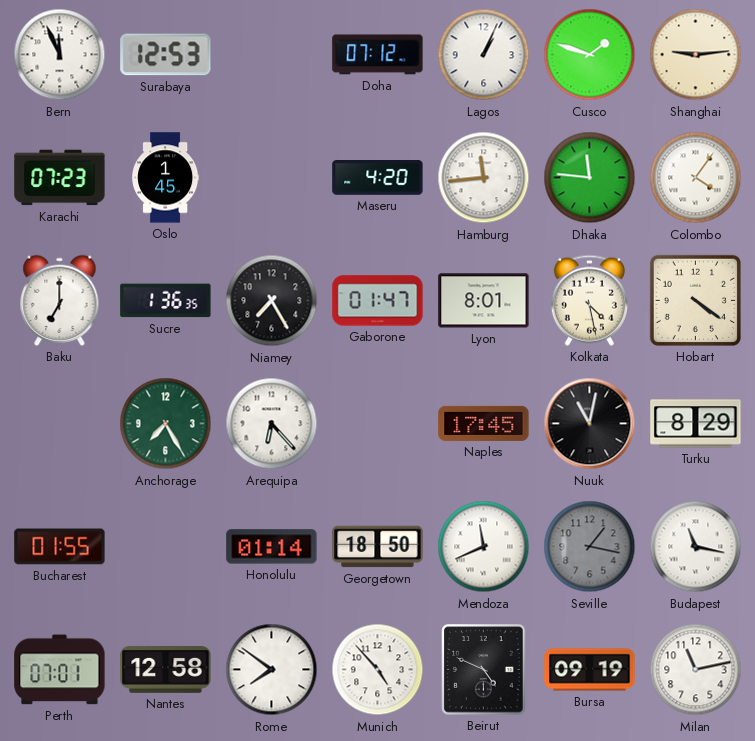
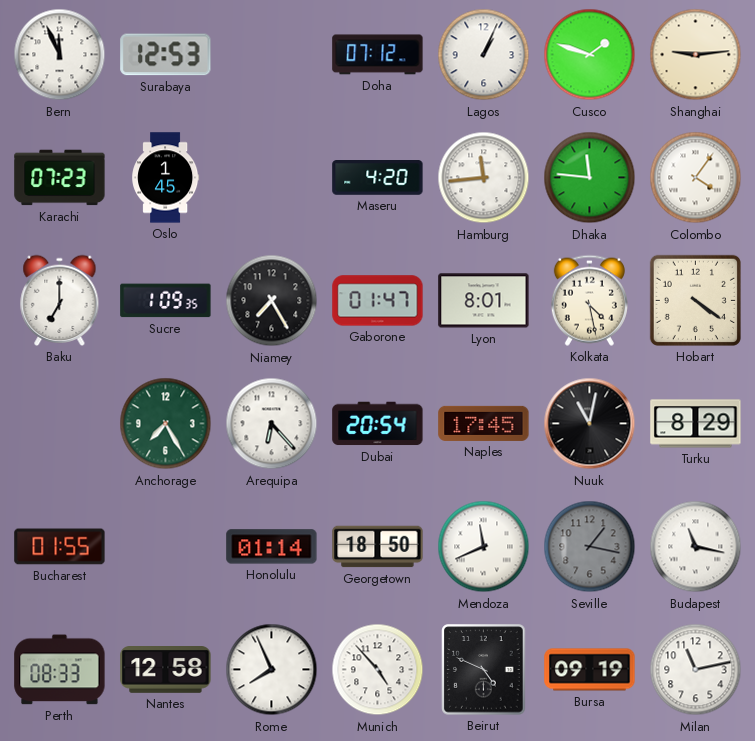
Sucre: 1:36 -> 1:09
Dubai: none -> 20:54
Perth: 07:01 -> 08:33
Rome: 7:51 -> 7:56
